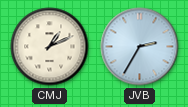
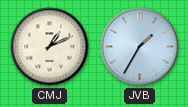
JVB: 2:35 -> 1:35
